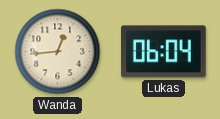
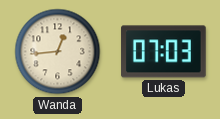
Lukas: 06:04 -> 07:03
